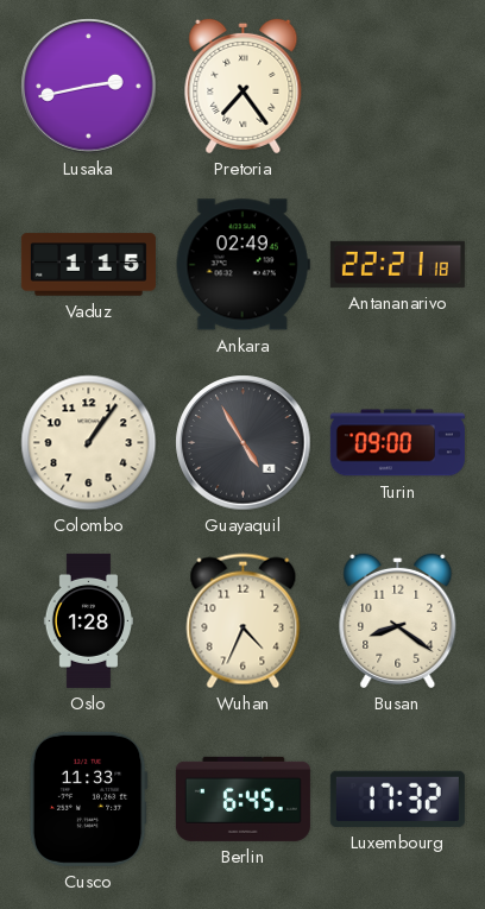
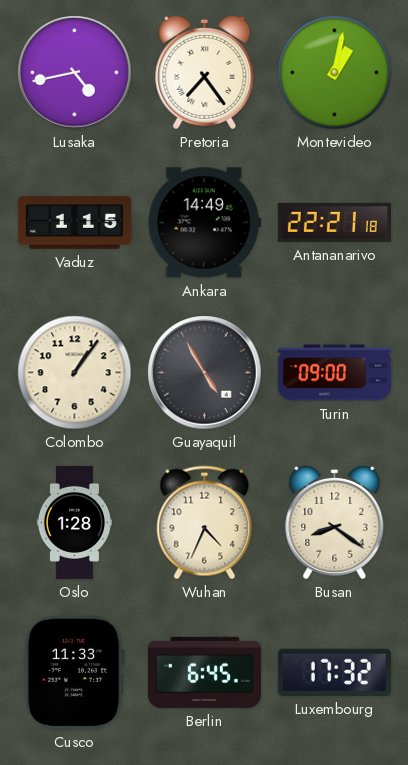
Lusaka: 2:43 -> 4:43
Montevideo: none -> 1:02
Ankara: 02:49 -> 14:49
